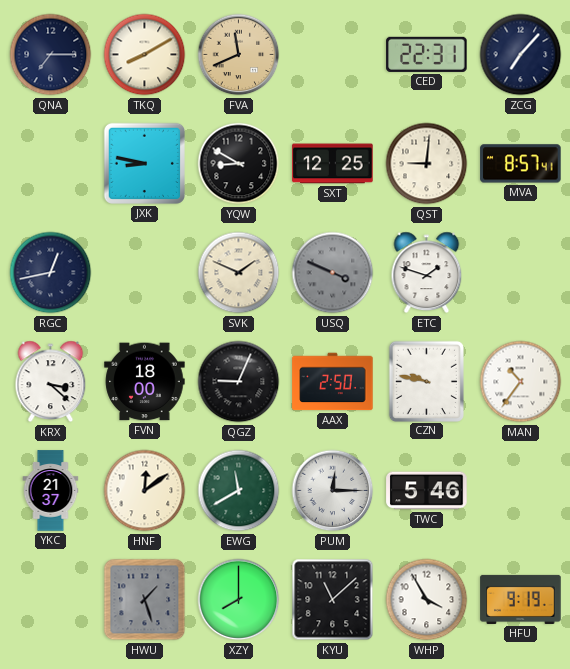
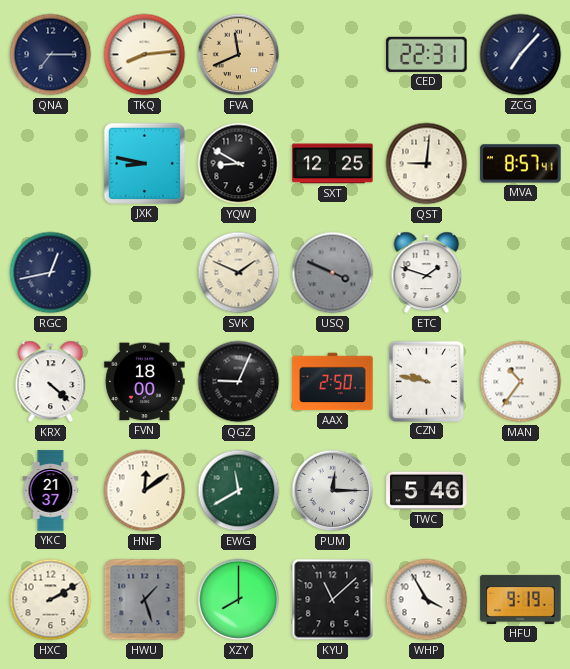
TKQ: 8:10 -> 8:14
KRX: 3:22 -> 4:22
HXC: none -> 2:10
